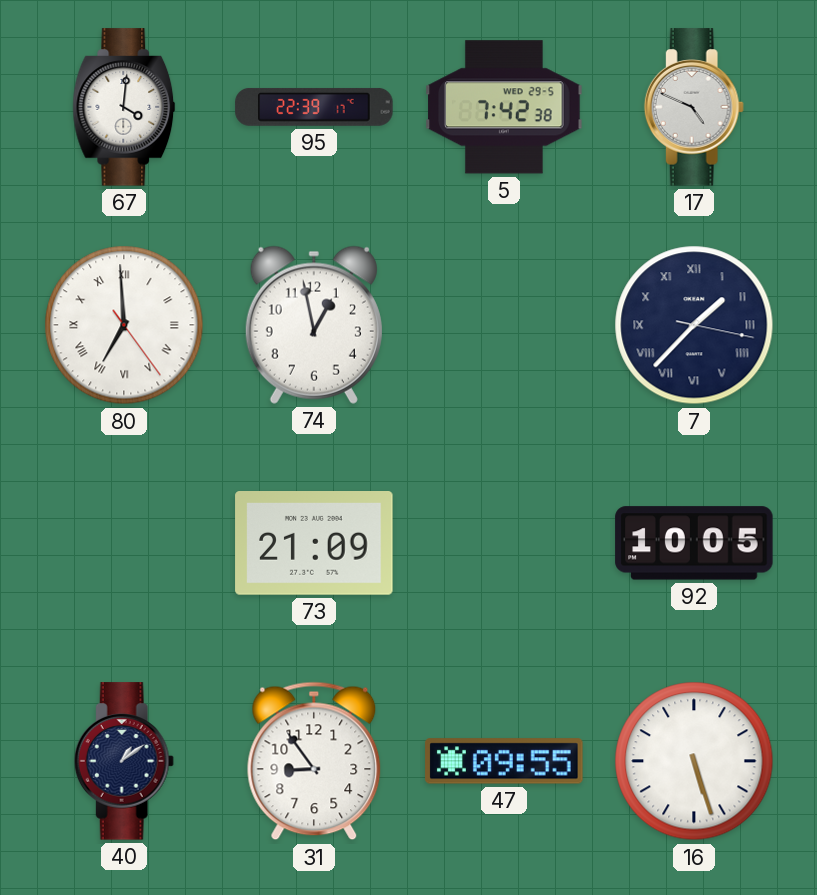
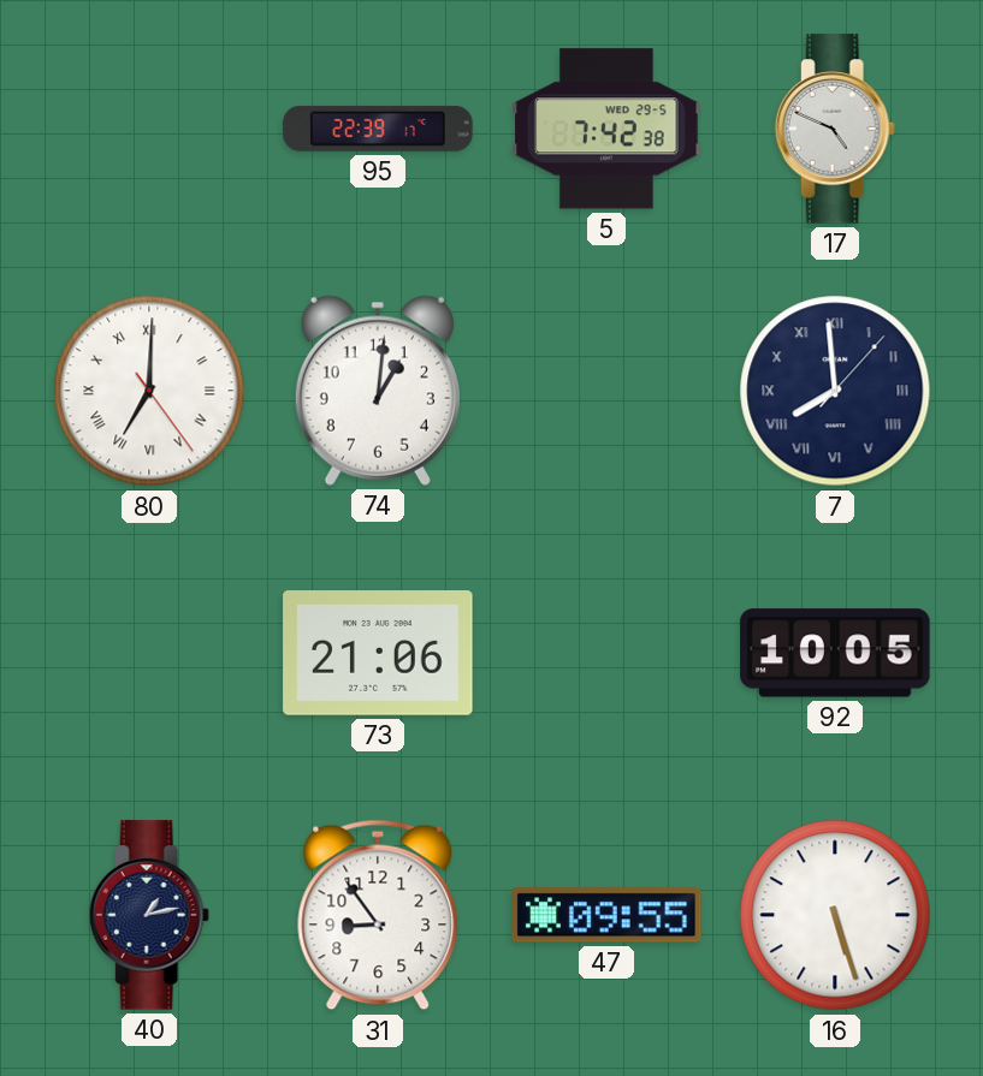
67: 4:01 -> none
80: 6:59 -> 7:00
74: 12:58 -> 1:01
7: 1:37 -> 7:59
73: 21:09 -> 21:06
40: 1:09 -> 1:13
